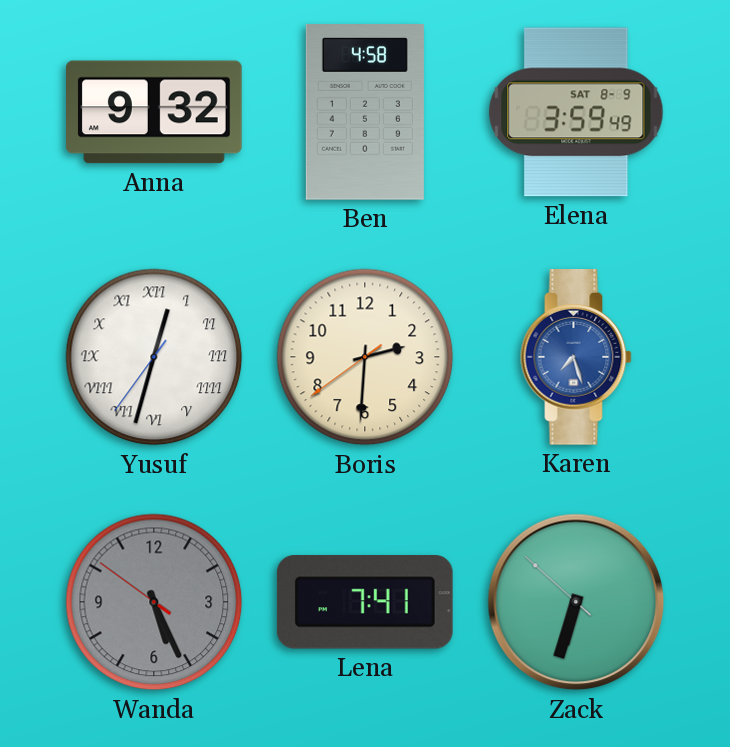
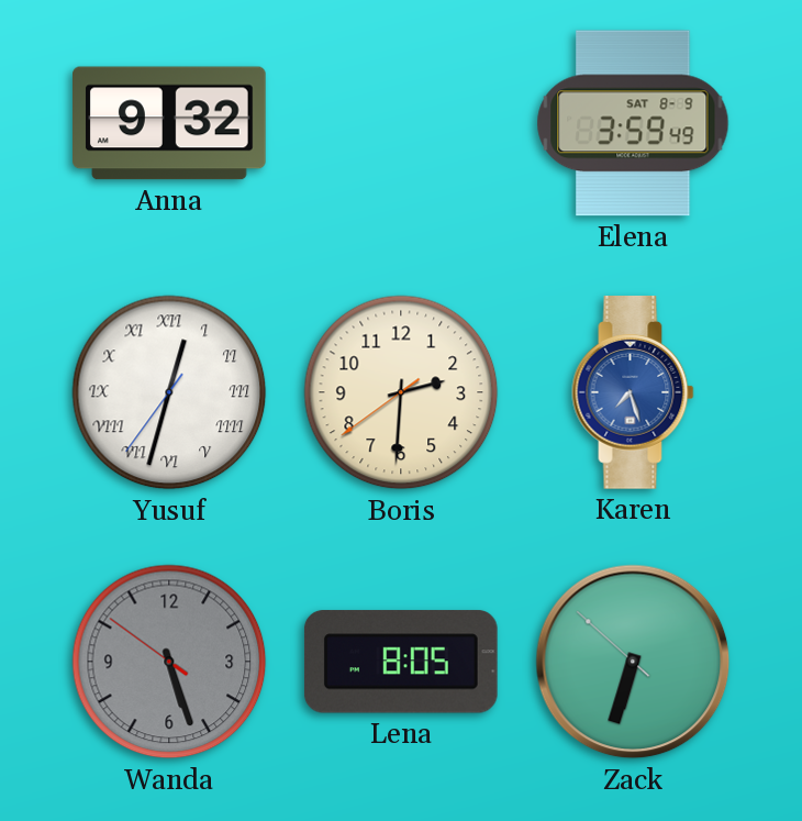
Ben: 4:58 -> none
Wanda: 5:25 -> 5:26
Lena: 7:41 -> 8:05
